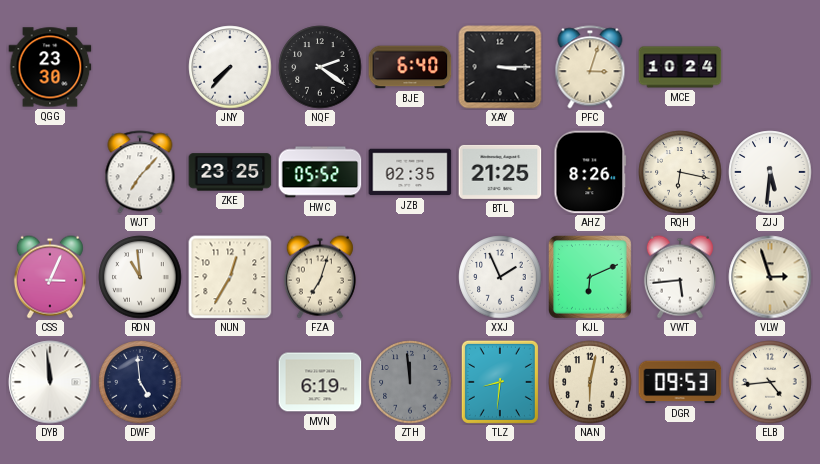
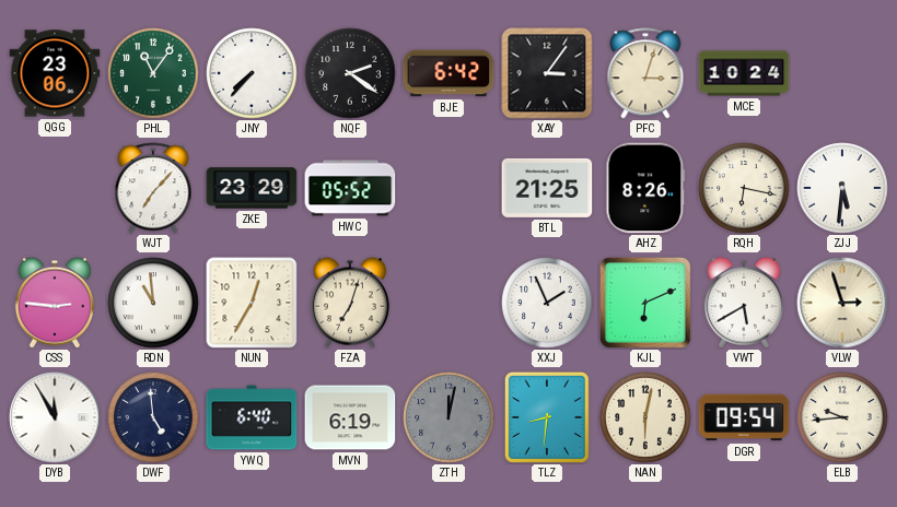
QGG: 23:30 -> 23:06
PHL: none -> 11:06
BJE: 6:40 -> 6:42
XAY: 3:15 -> 3:06
ZKE: 23:25 -> 23:29
JZB: 02:35 -> none
CSS: 3:04 -> 2:46
VWT: 5:44 -> 5:40
DYB: 11:59 -> 11:55
YWQ: none -> 6:40
ZTH: 11:59 -> 12:02
DGR: 09:53 -> 09:54
ELB: 4:44 -> 9:44
